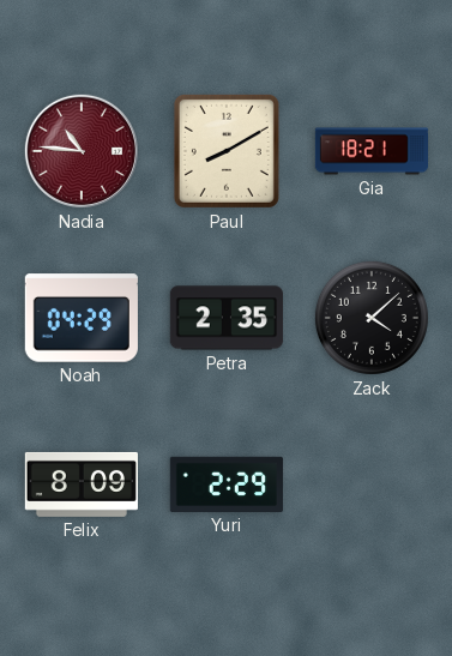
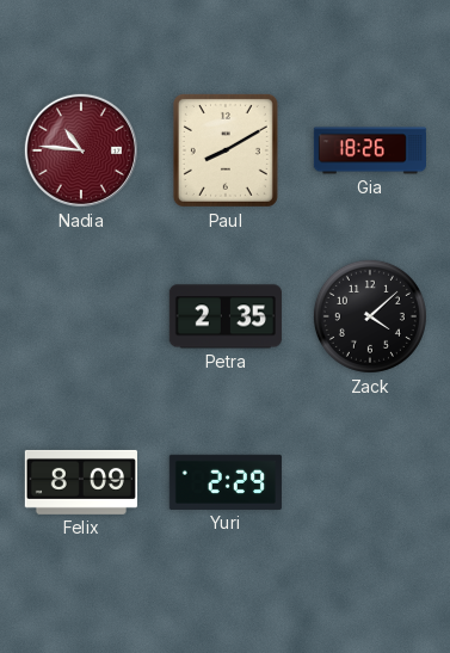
Gia: 18:21 -> 18:26
Noah: 04:29 -> none
